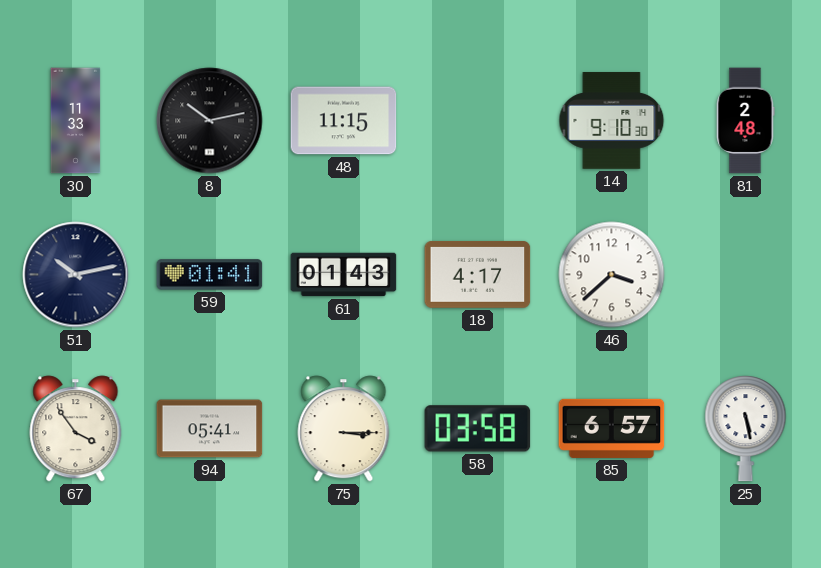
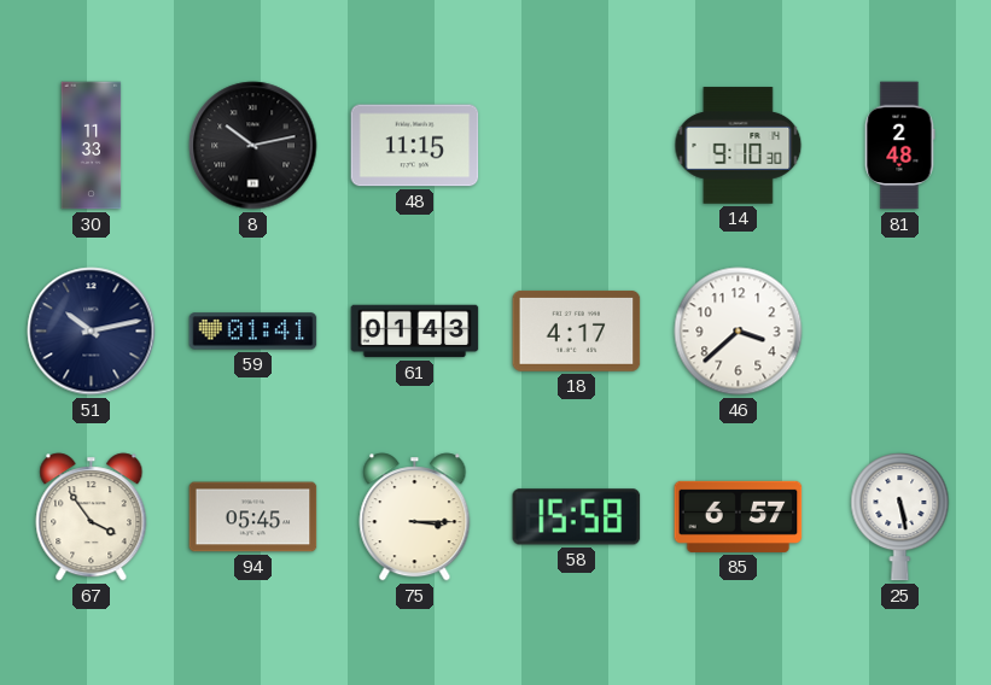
94: 05:41 -> 05:45
58: 03:58 -> 15:58
